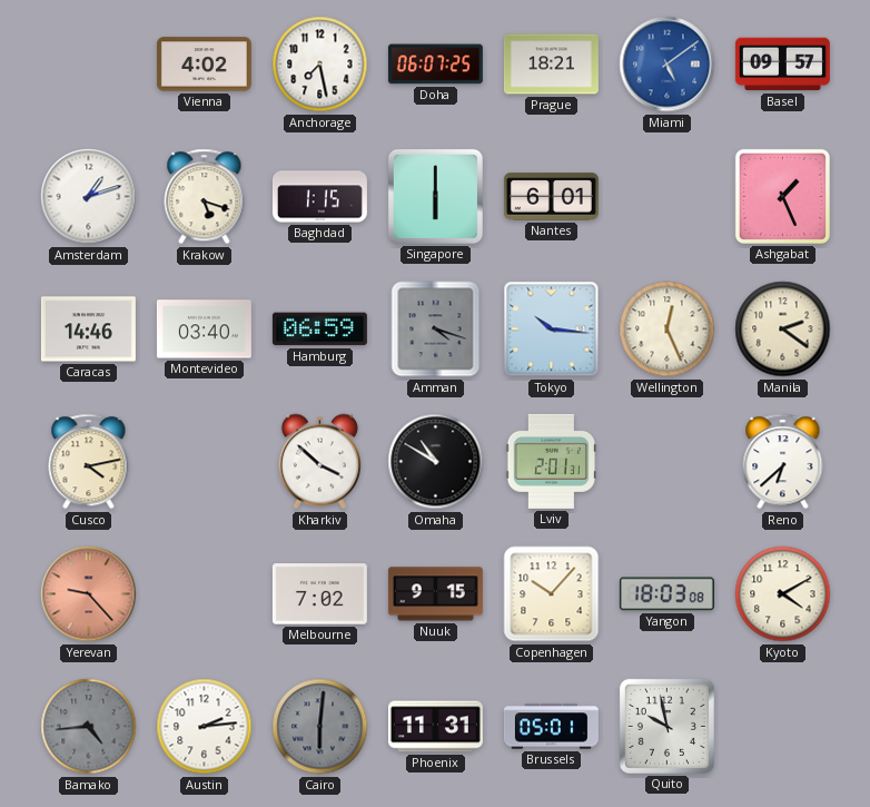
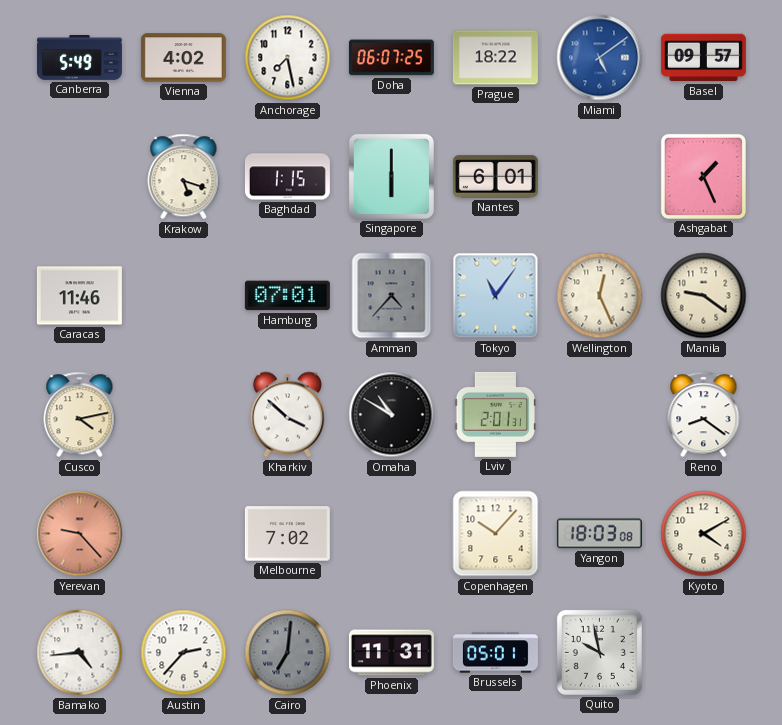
Canberra: none -> 5:49
Prague: 18:21 -> 18:22
Amsterdam: 1:12 -> none
Caracas: 14:46 -> 11:46
Montevideo: 03:40 -> none
Hamburg: 06:59 -> 07:01
Amman: 4:18 -> 4:37
Tokyo: 10:16 -> 11:06
Manila: 2:21 -> 9:21
Reno: 6:38 -> 8:21
Nuuk: 9:15 -> none
Bamako dial: grey -> white
Austin: 2:14 -> 2:37
Cairo: 6:01 -> 7:01
